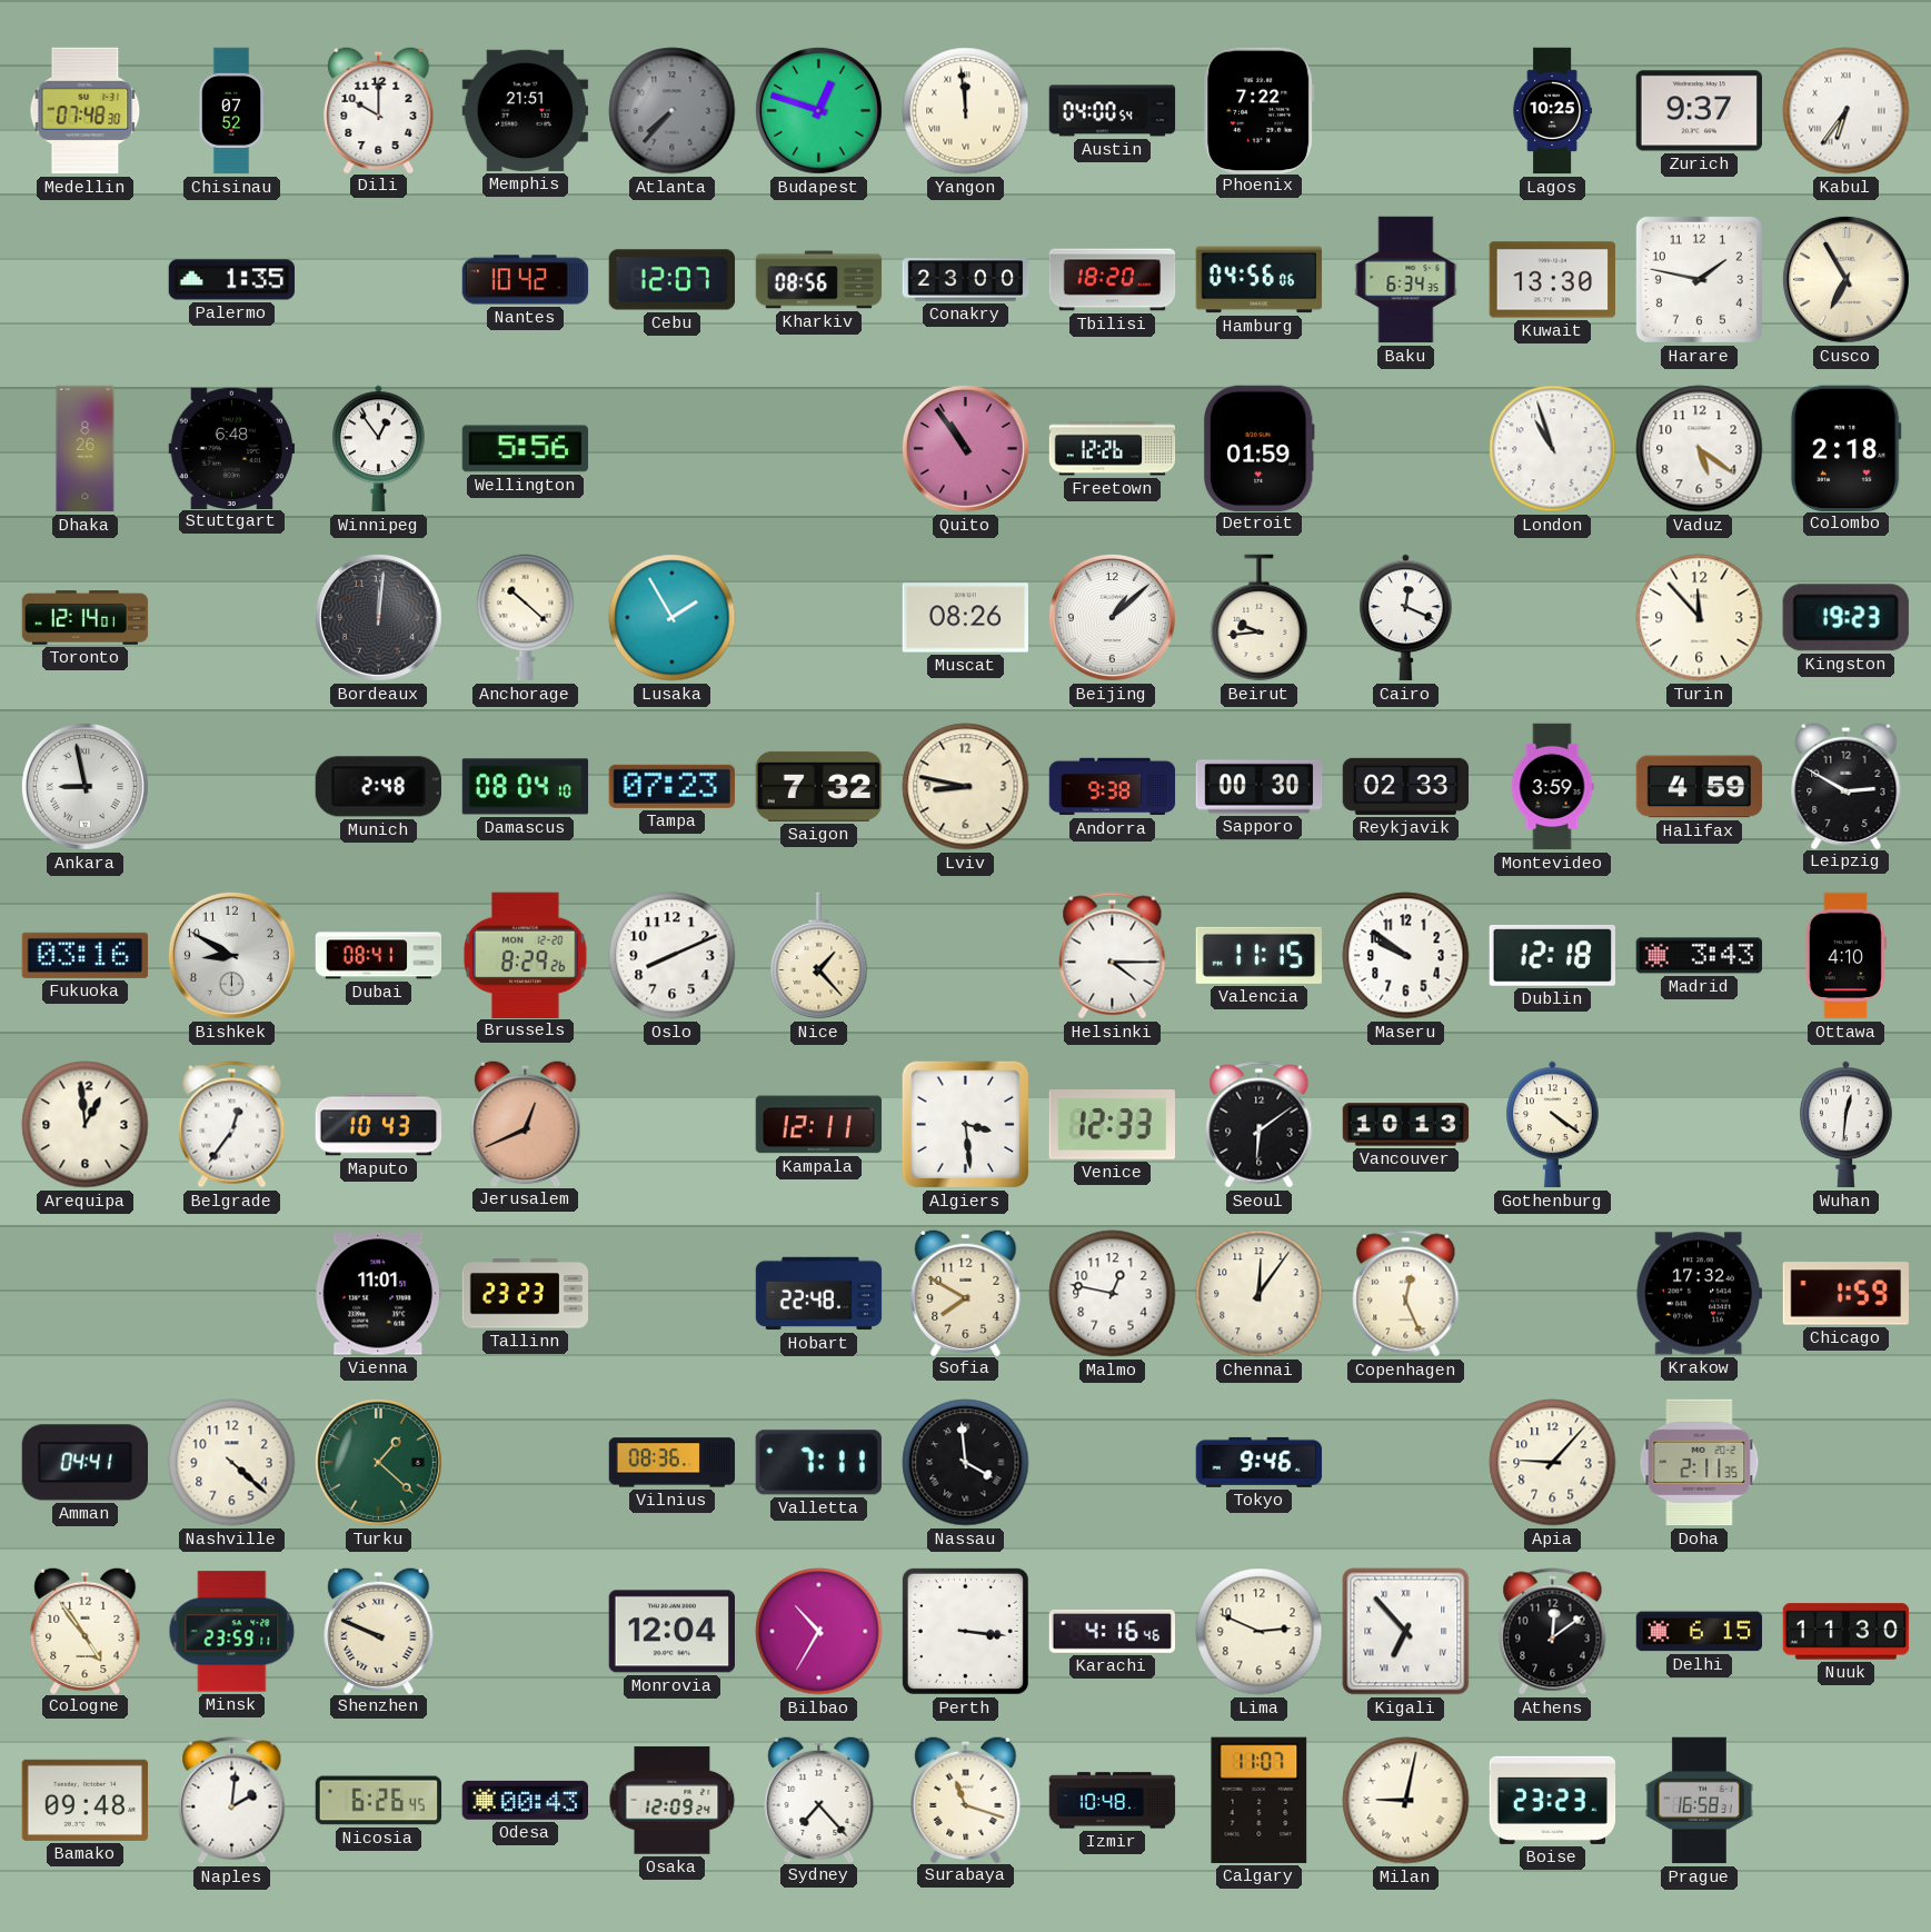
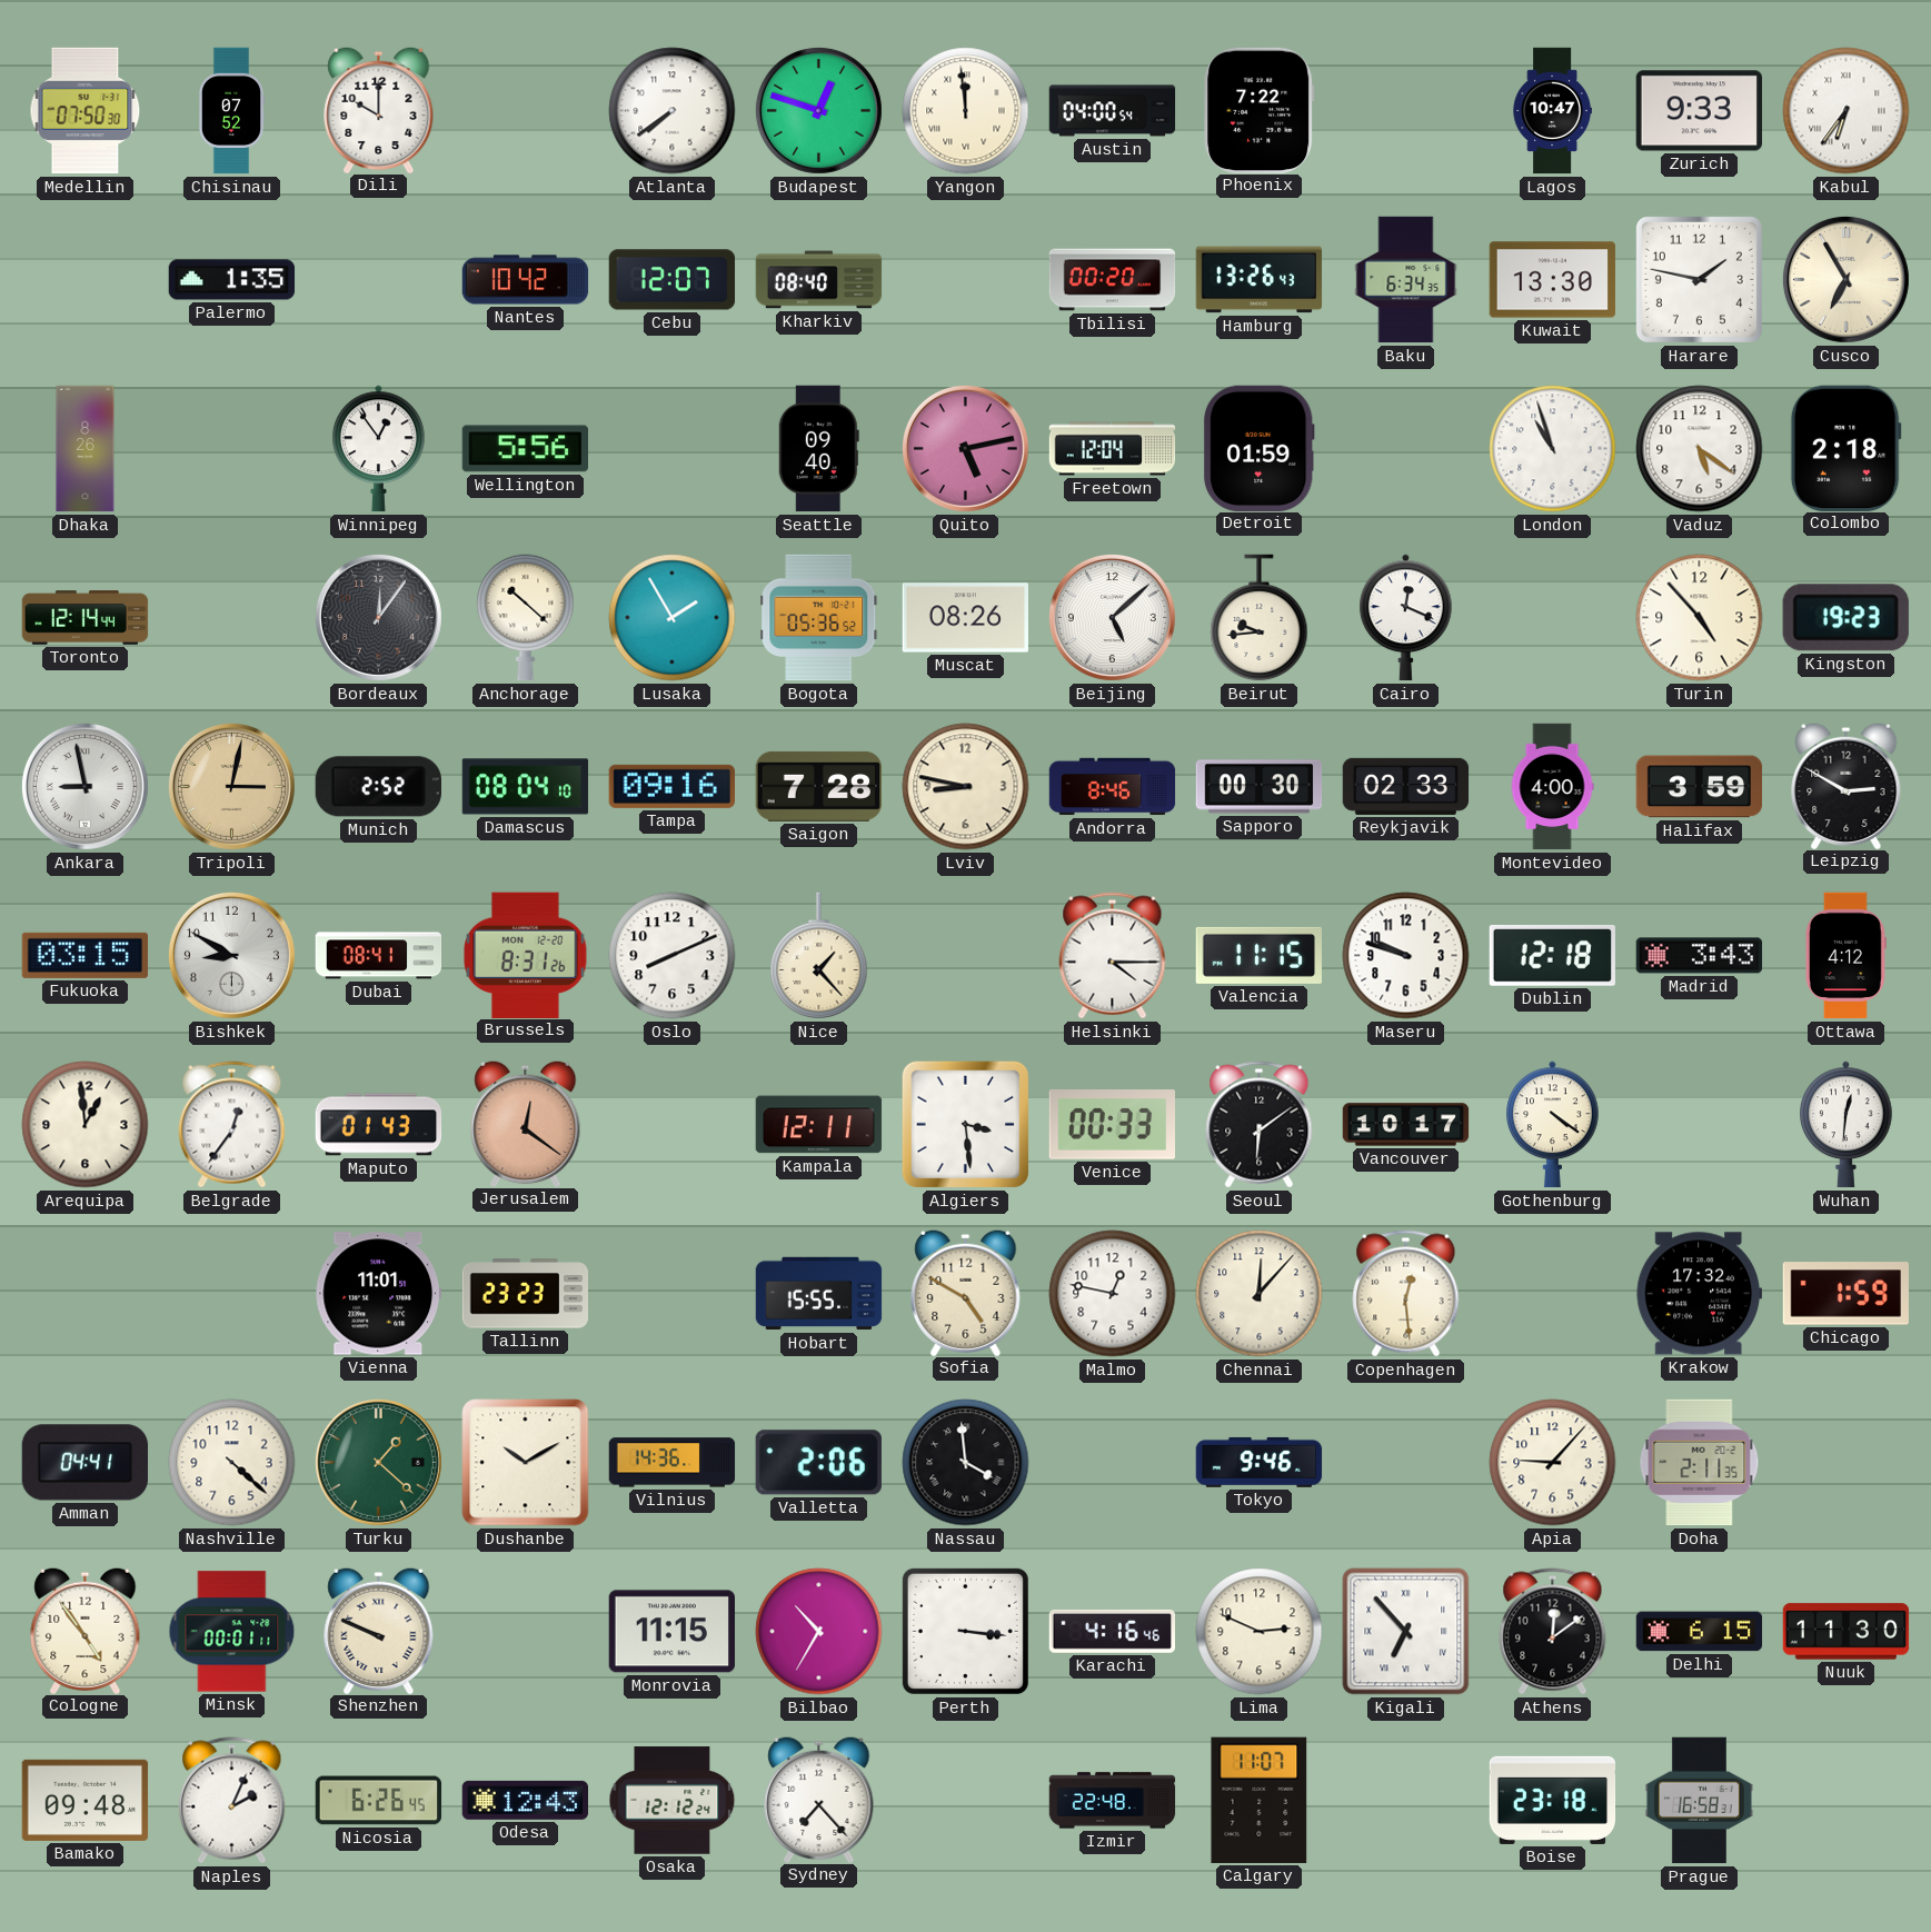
Medellin: 07:48 -> 07:50
Memphis: 21:51 -> none
Atlanta: 7:37 -> 7:39
Atlanta dial: grey -> white
Lagos: 10:25 -> 10:47
Zurich: 9:37 -> 9:33
Kharkiv: 08:56 -> 08:40
Conakry: 23:00 -> none
Tbilisi: 18:20 -> 00:20
Hamburg: 04:56 -> 13:26
Stuttgart: 6:48 -> none
Seattle: none -> 09:40
Quito: 10:54 -> 5:13
Freetown: 12:26 -> 12:04
Toronto: 12:14:01 -> 12:14:44
Bordeaux: 12:01 -> 12:06
Bogota: none -> 05:36
Beijing: 1:08 -> 5:08
Turin: 11:53 -> 4:53
Tripoli: none -> 3:02
Munich: 2:48 -> 2:52
Tampa: 07:23 -> 09:16
Saigon: 7:32 -> 7:28
Andorra: 9:38 -> 8:46
Montevideo: 3:59 -> 4:00
Halifax: 4:59 -> 3:59
Fukuoka: 03:16 -> 03:15
Brussels: 8:29 -> 8:31
Maseru: 9:51 -> 9:48
Ottawa: 4:10 -> 4:12
Maputo: 10:43 -> 01:43
Jerusalem: 12:41 -> 12:21
Venice: 12:33 -> 00:33
Vancouver: 10:13 -> 10:17
Hobart: 22:48 -> 15:55
Sofia: 7:50 -> 4:50
Chennai: 12:06 -> 12:07
Copenhagen: 12:26 -> 12:29
Dushanbe: none -> 10:10
Vilnius: 08:36 -> 14:36
Valletta: 7:11 -> 2:06
Minsk: 23:59 -> 00:01
Monrovia: 12:04 -> 11:15
Naples: 2:01 -> 2:04
Odesa: 00:43 -> 12:43
Osaka: 12:09 -> 12:12
Surabaya: 11:18 -> none
Izmir: 10:48 -> 22:48
Milan: 9:02 -> none
Boise: 23:23 -> 23:18
